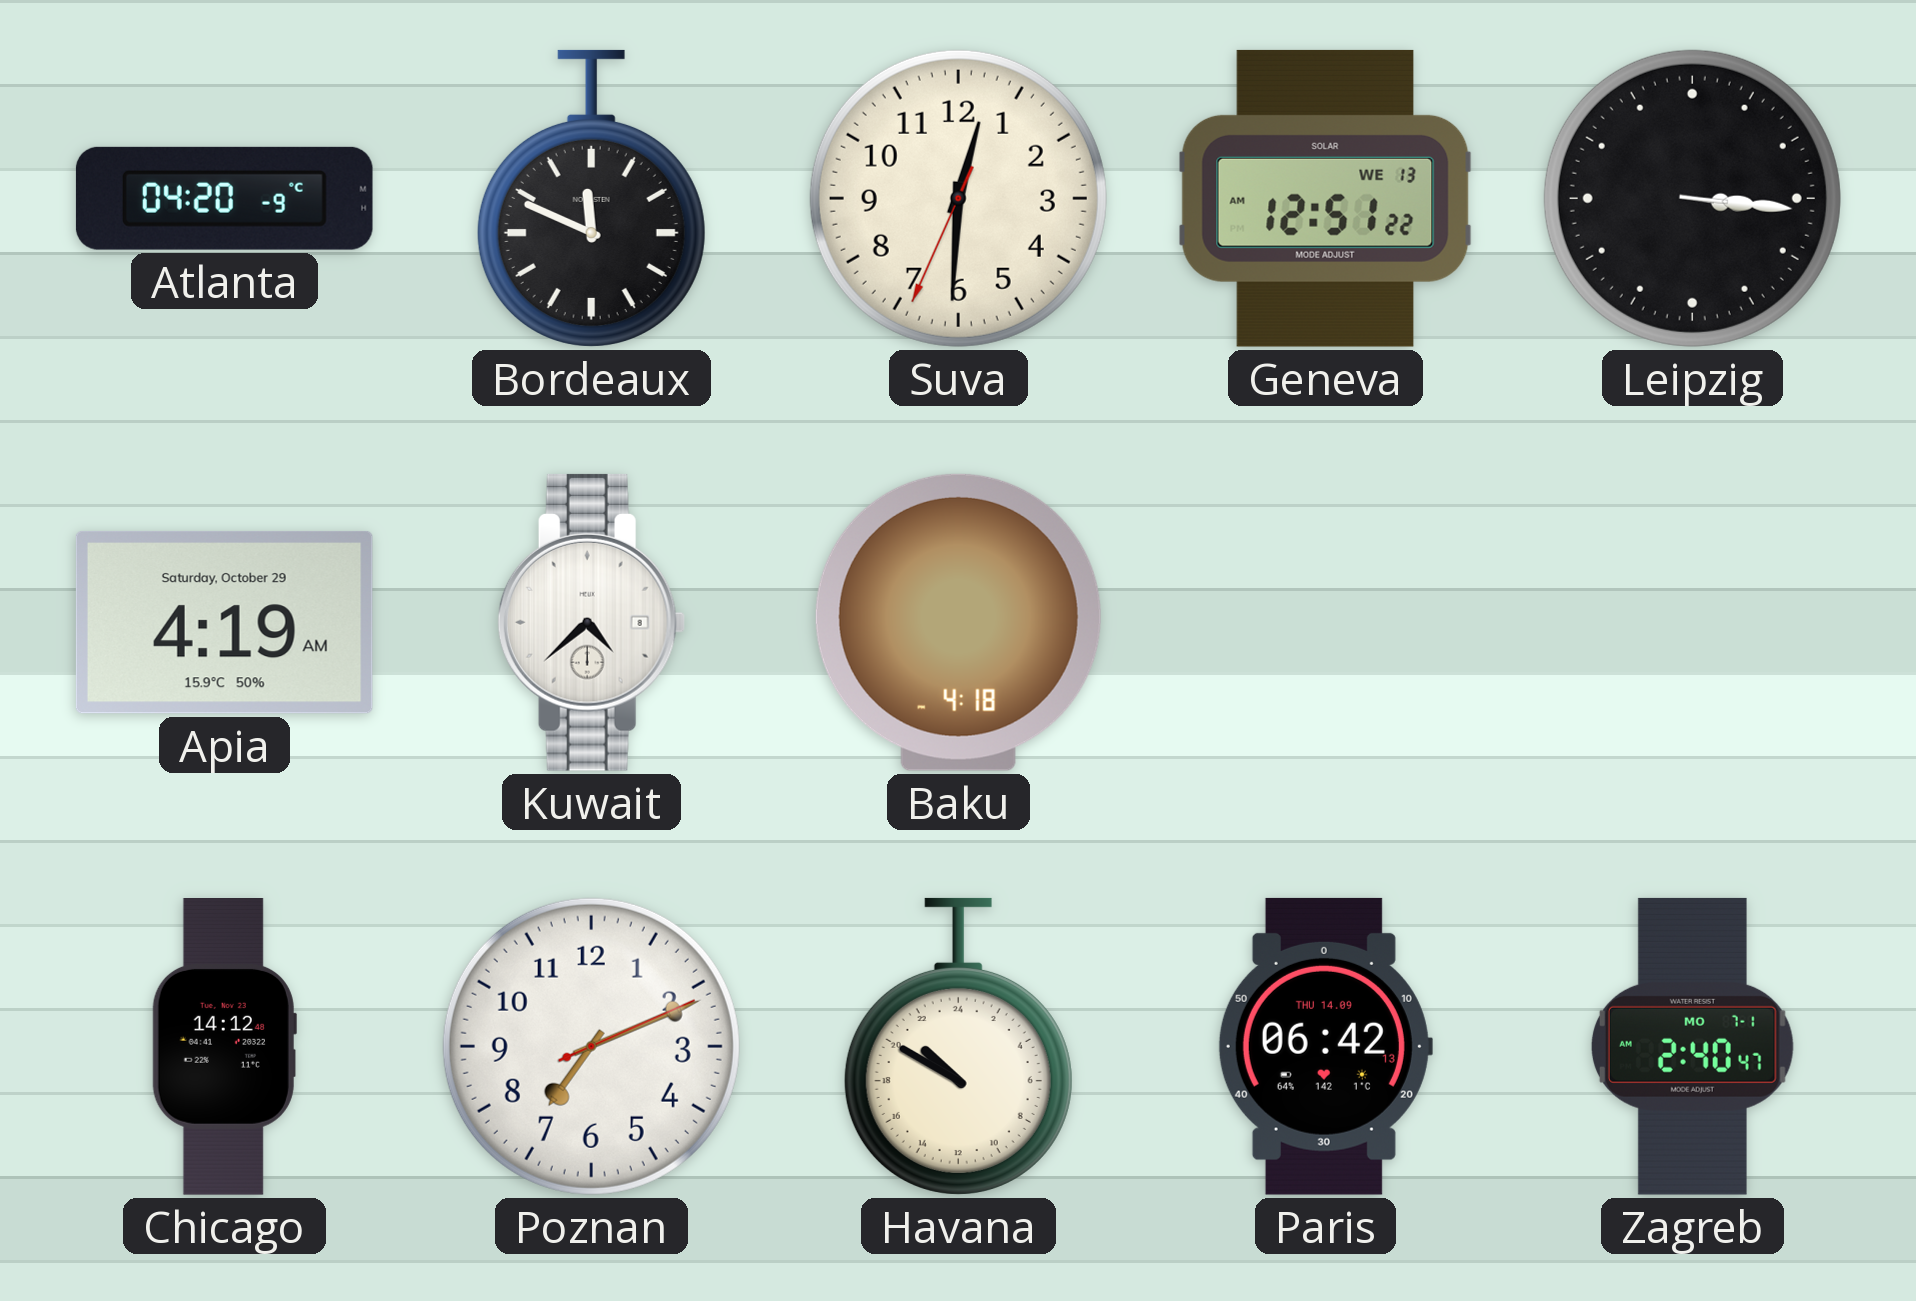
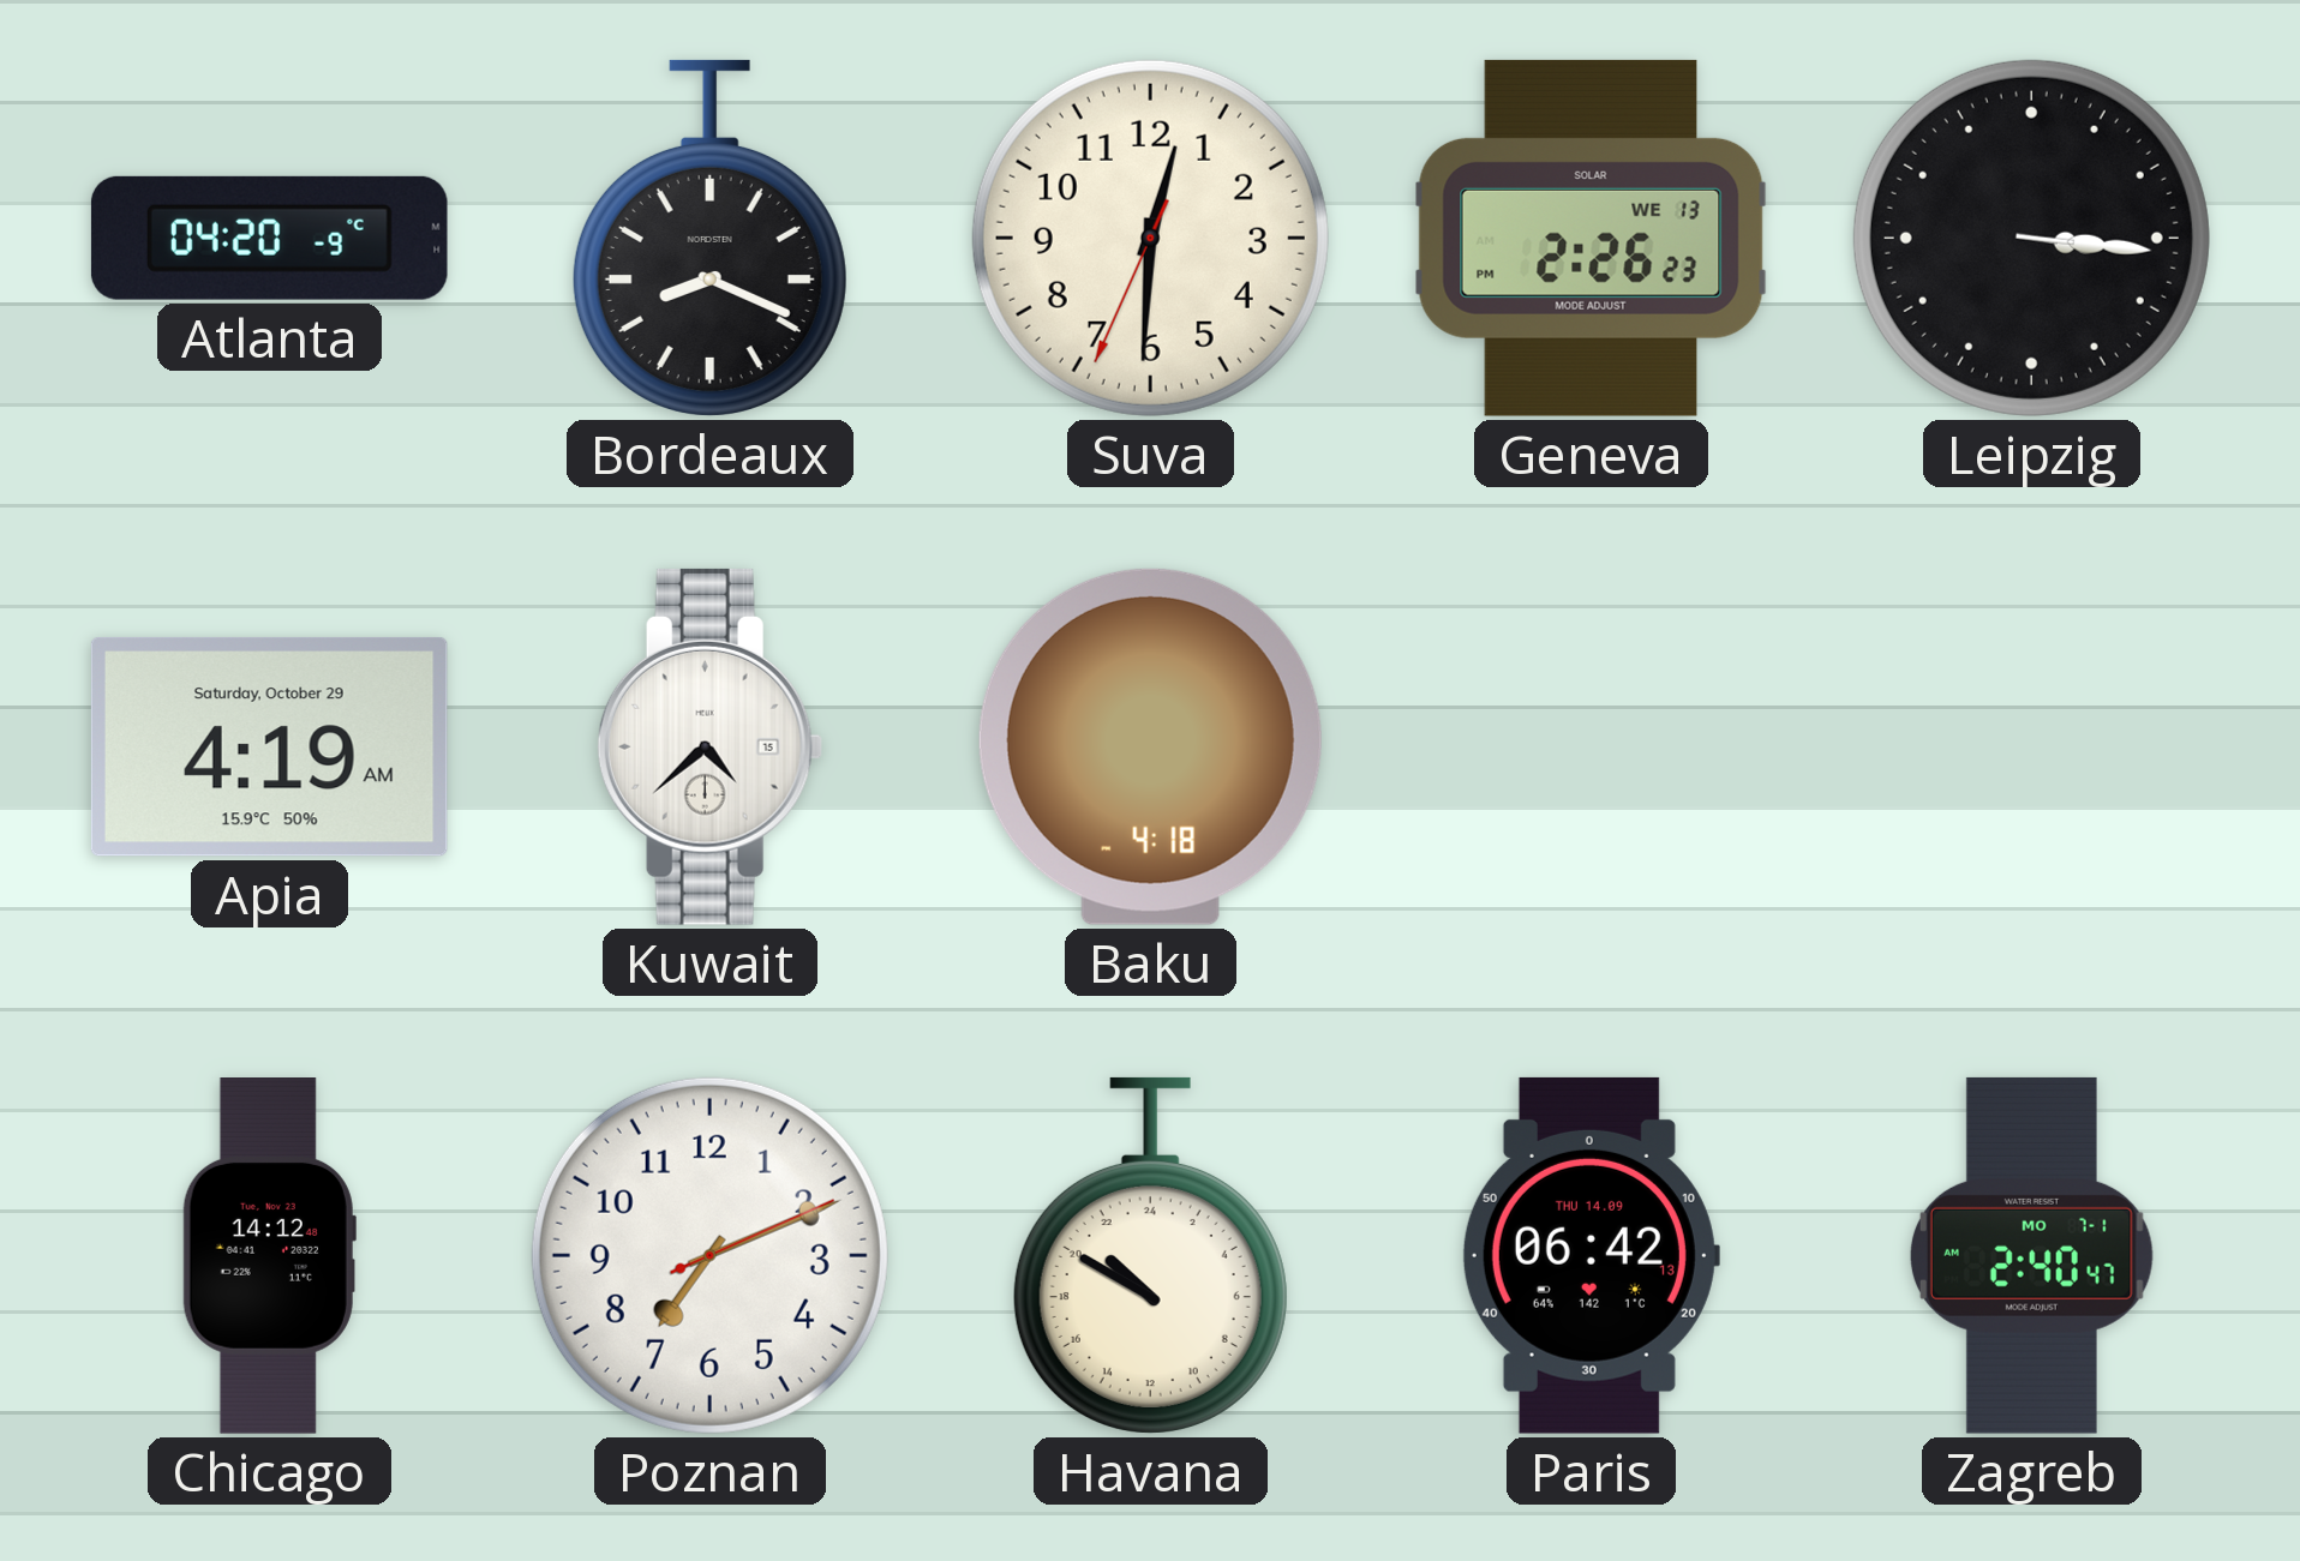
Bordeaux: 11:49 -> 8:19
Geneva: 12:51 -> 2:26
Kuwait date: 8 -> 15
